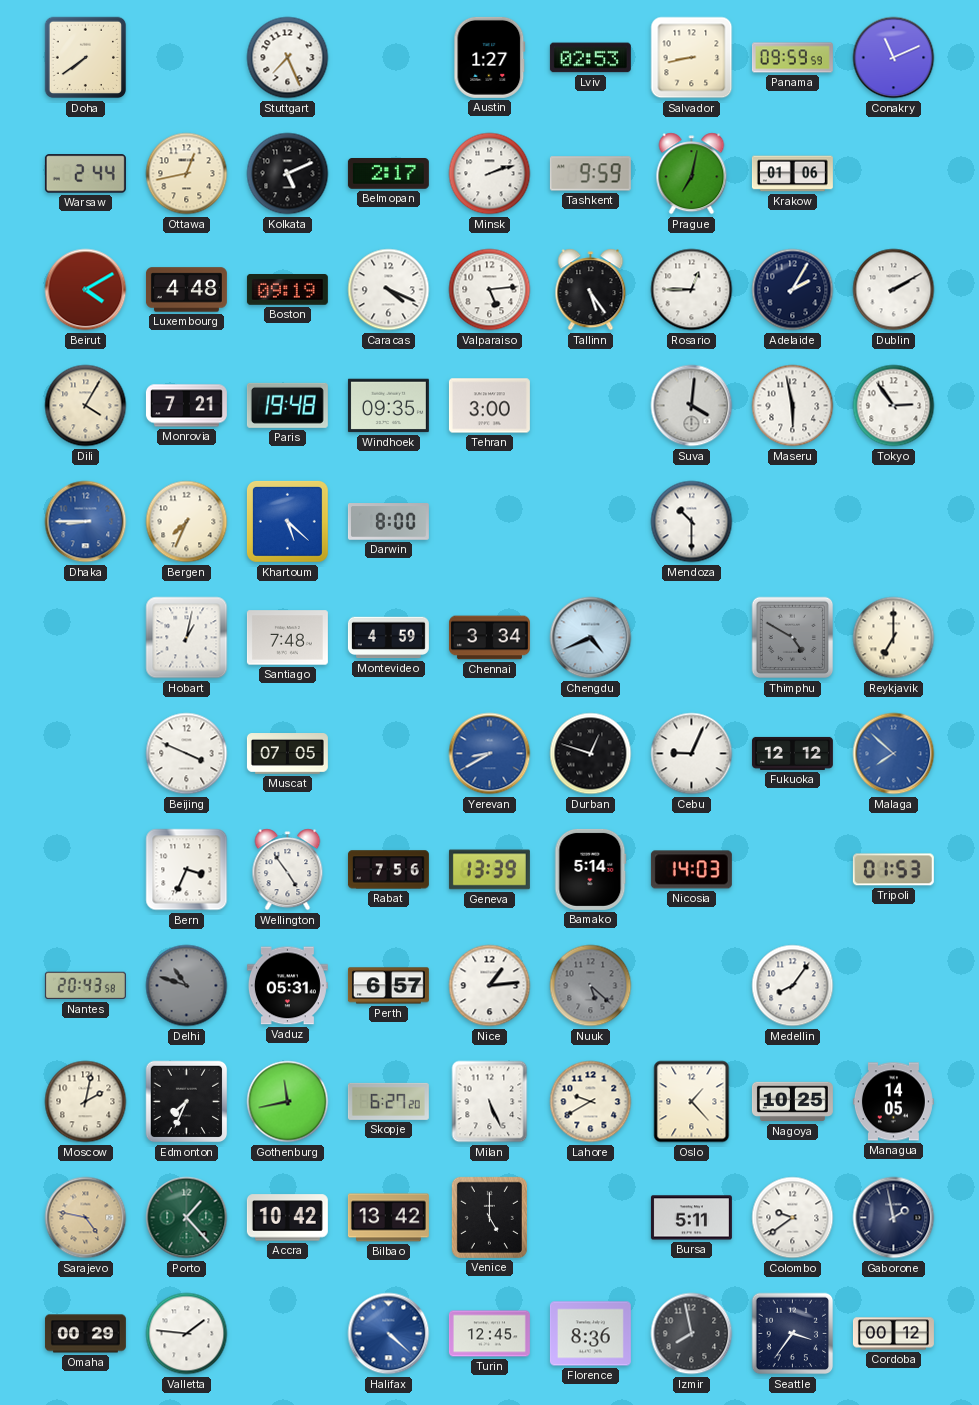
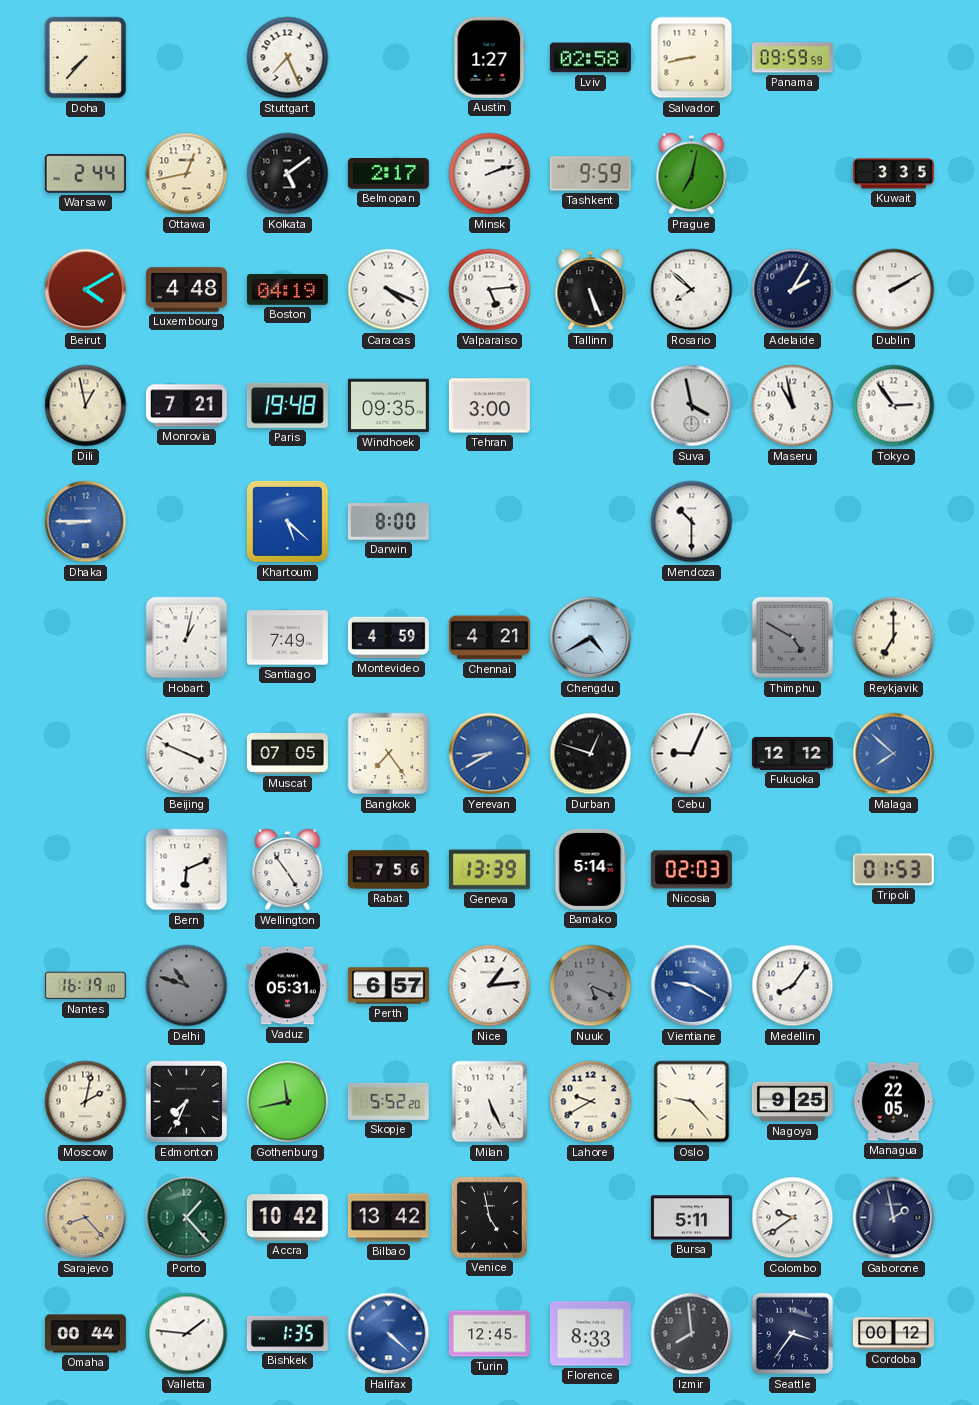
Doha: 7:39 -> 7:37
Lviv: 02:53 -> 02:58
Conakry: 11:11 -> none
Kolkata: 5:11 -> 5:09
Krakow: 01:06 -> none
Kuwait: none -> 3:35
Boston: 09:19 -> 04:19
Tallinn: 5:24 -> 5:26
Rosario: 12:45 -> 7:52
Dili: 4:05 -> 12:58
Suva: 4:01 -> 3:58
Maseru: 5:58 -> 10:58
Bergen: 7:34 -> none
Santiago: 7:48 -> 7:49
Chennai: 3:34 -> 4:21
Chengdu: 4:41 -> 4:40
Bangkok: none -> 7:24
Bern: 3:34 -> 6:11
Nicosia: 14:03 -> 02:03
Nantes: 20:43 -> 16:19
Nuuk: 5:22 -> 5:19
Vientiane: none -> 9:20
Skopje: 6:27 -> 5:52
Oslo: 1:23 -> 9:23
Nagoya: 10:25 -> 9:25
Managua: 14:05 -> 22:05
Sarajevo: 4:47 -> 8:23
Venice: 5:00 -> 4:58
Omaha: 00:29 -> 00:44
Bishkek: none -> 1:35
Florence: 8:36 -> 8:33
Izmir: 7:58 -> 7:59
